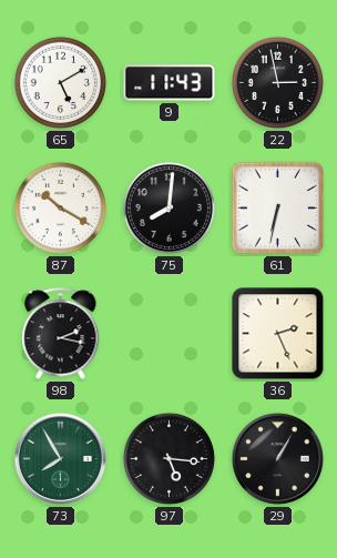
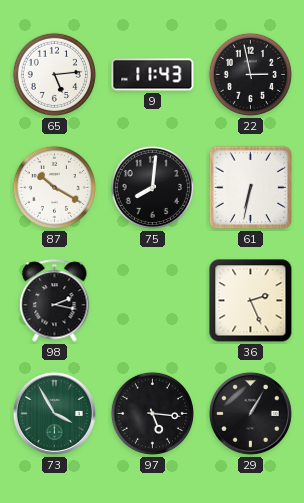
65: 5:10 -> 5:14
73: 7:55 -> 3:55
